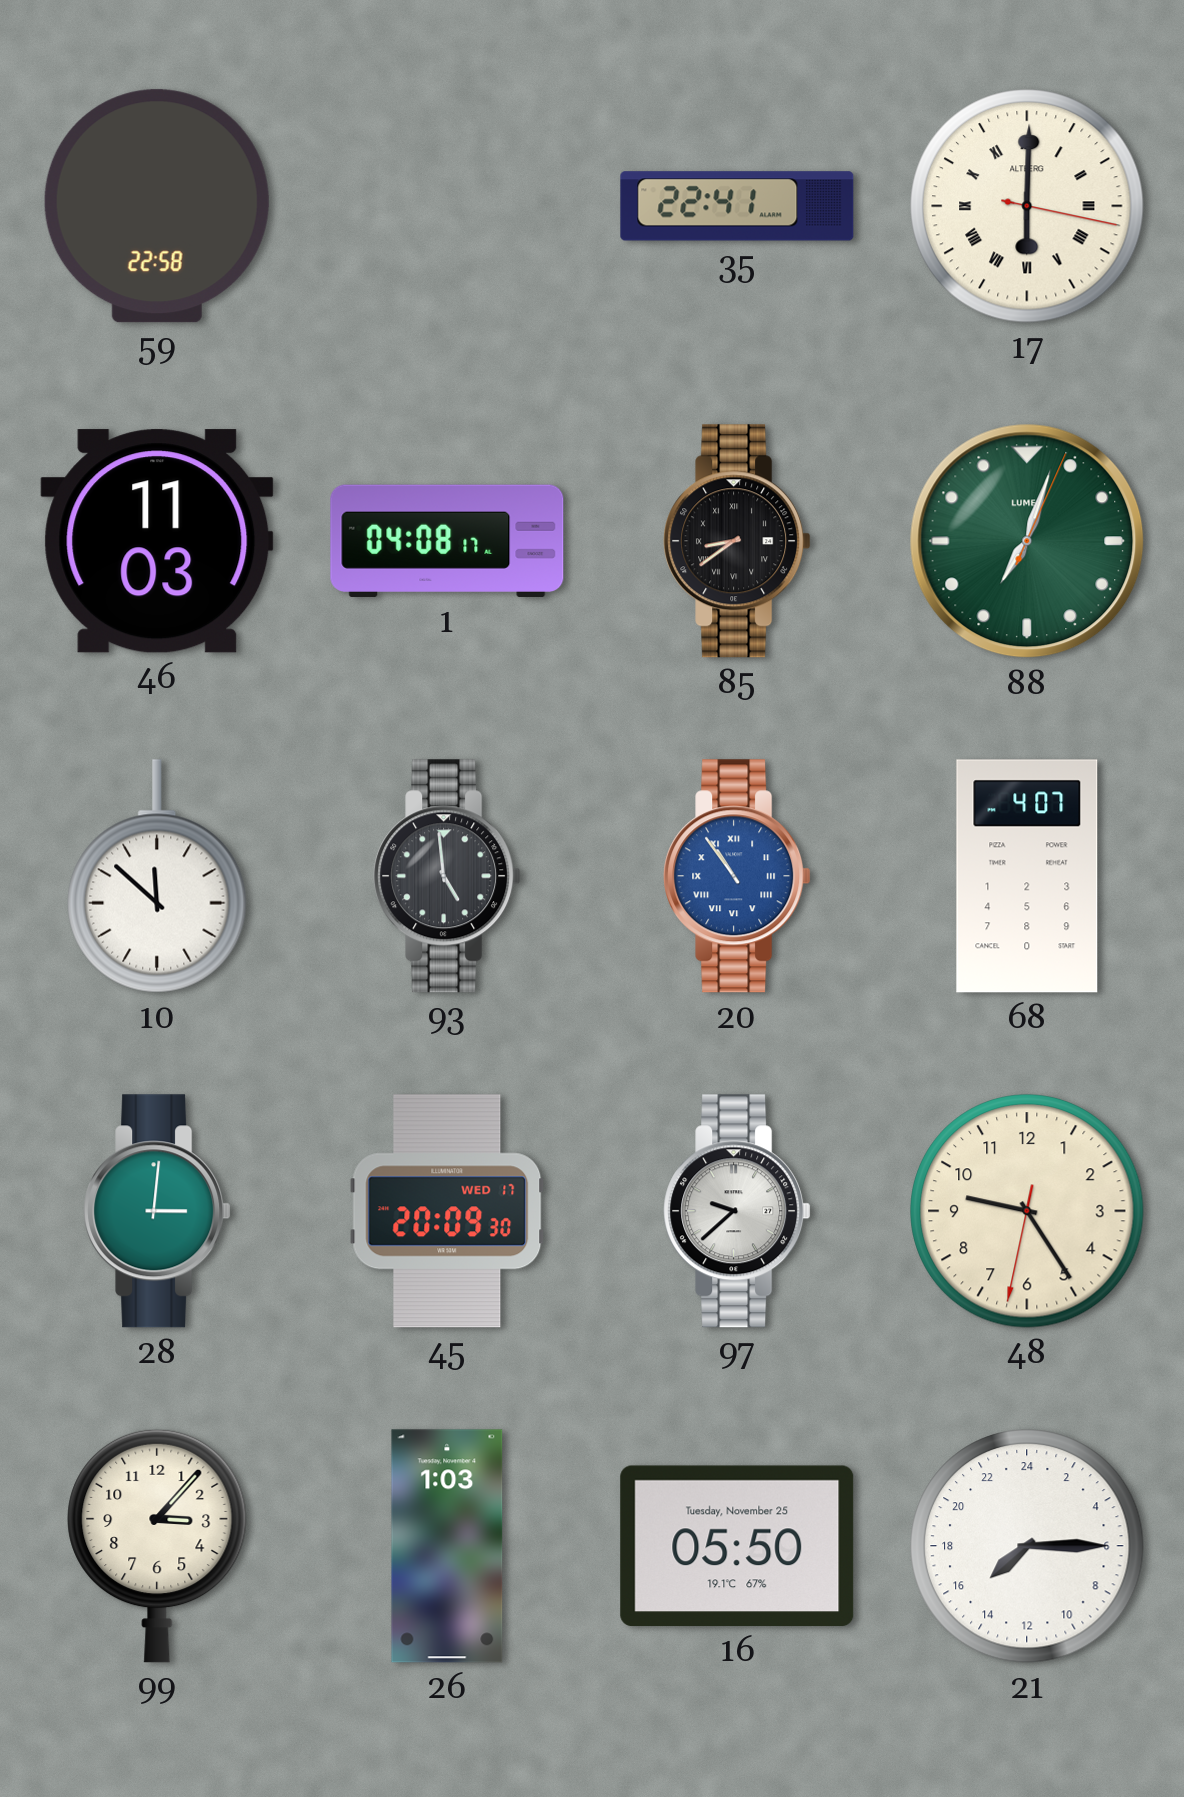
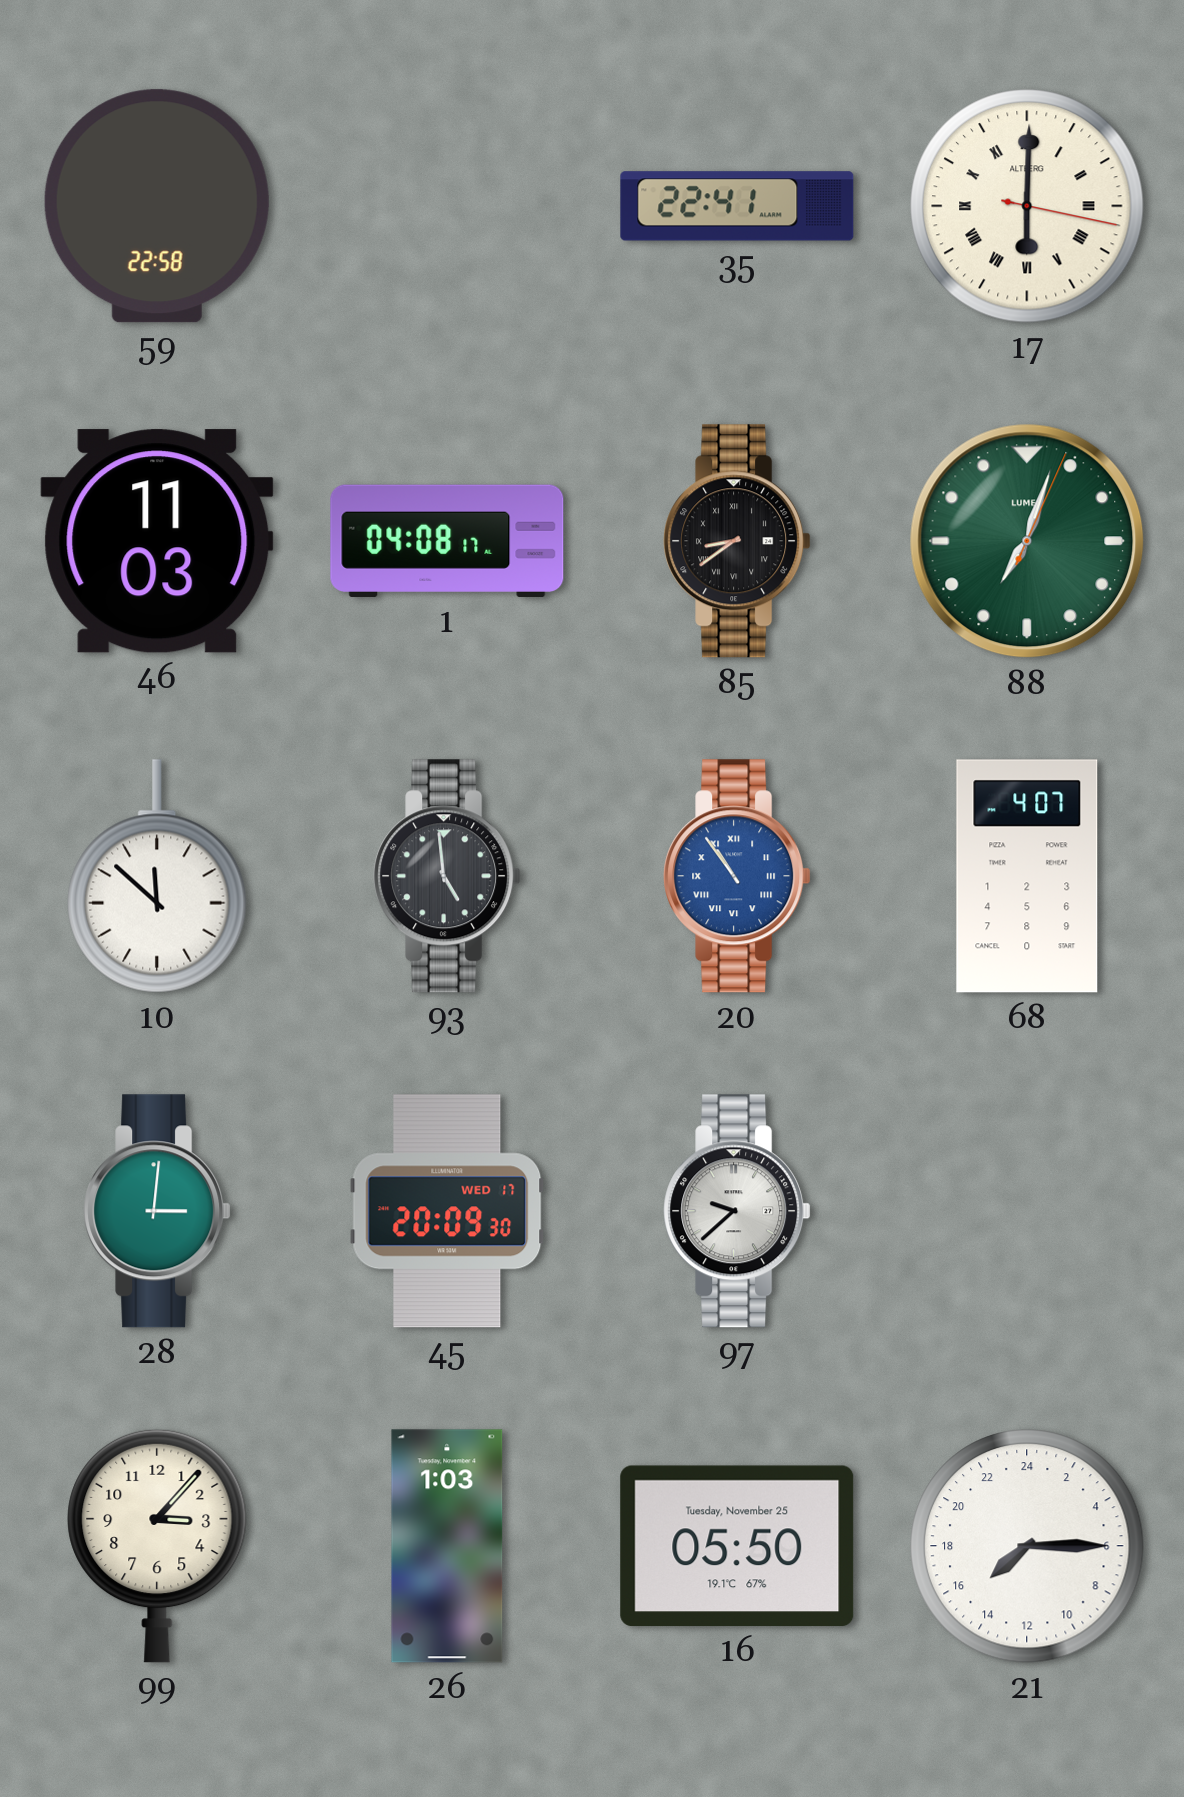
48: 9:24 -> none
